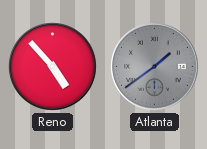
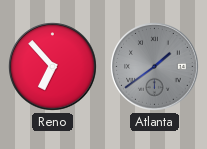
Reno: 4:53 -> 6:53
